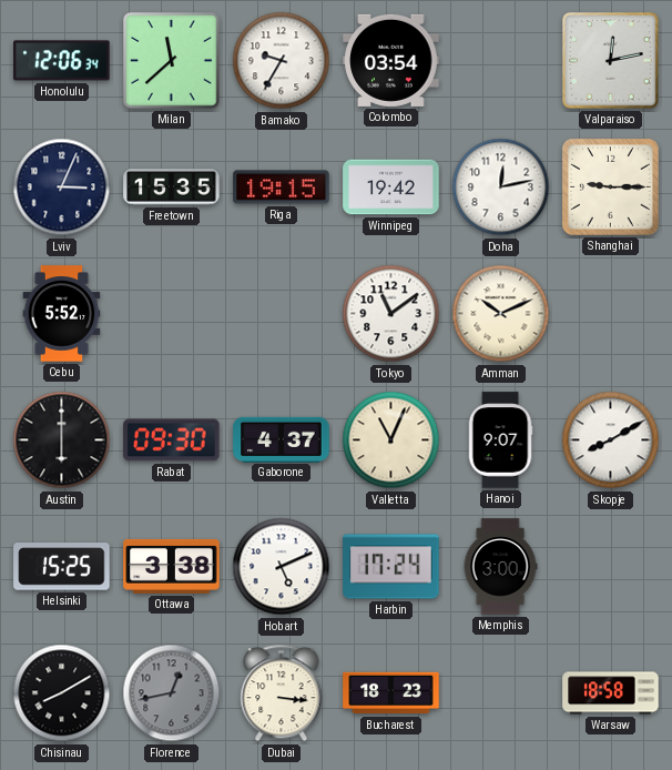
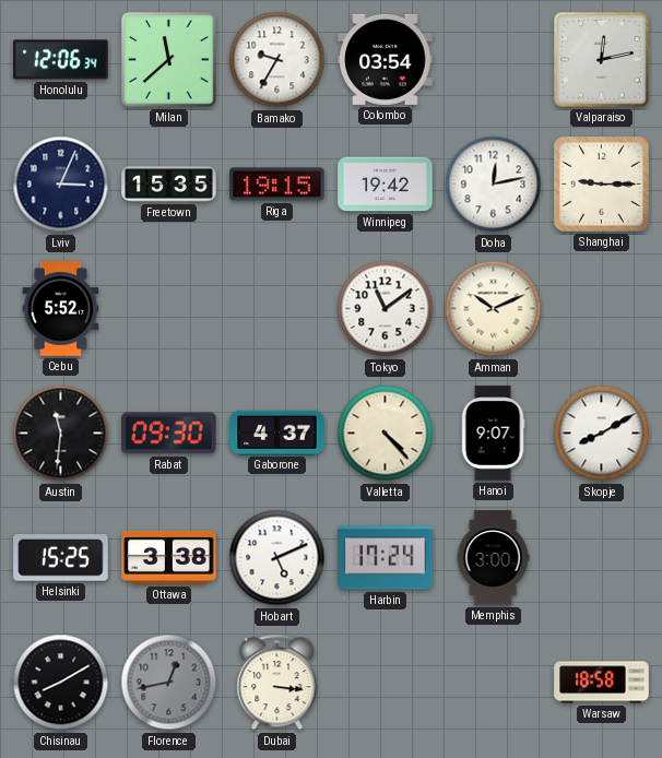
Austin: 6:00 -> 11:31
Valletta: 11:04 -> 4:23
Bucharest: 18:23 -> none
